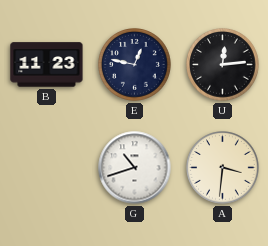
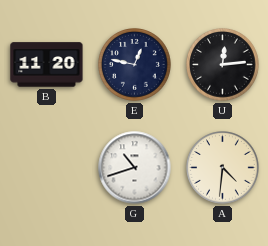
B: 11:23 -> 11:20
A: 3:31 -> 4:31
